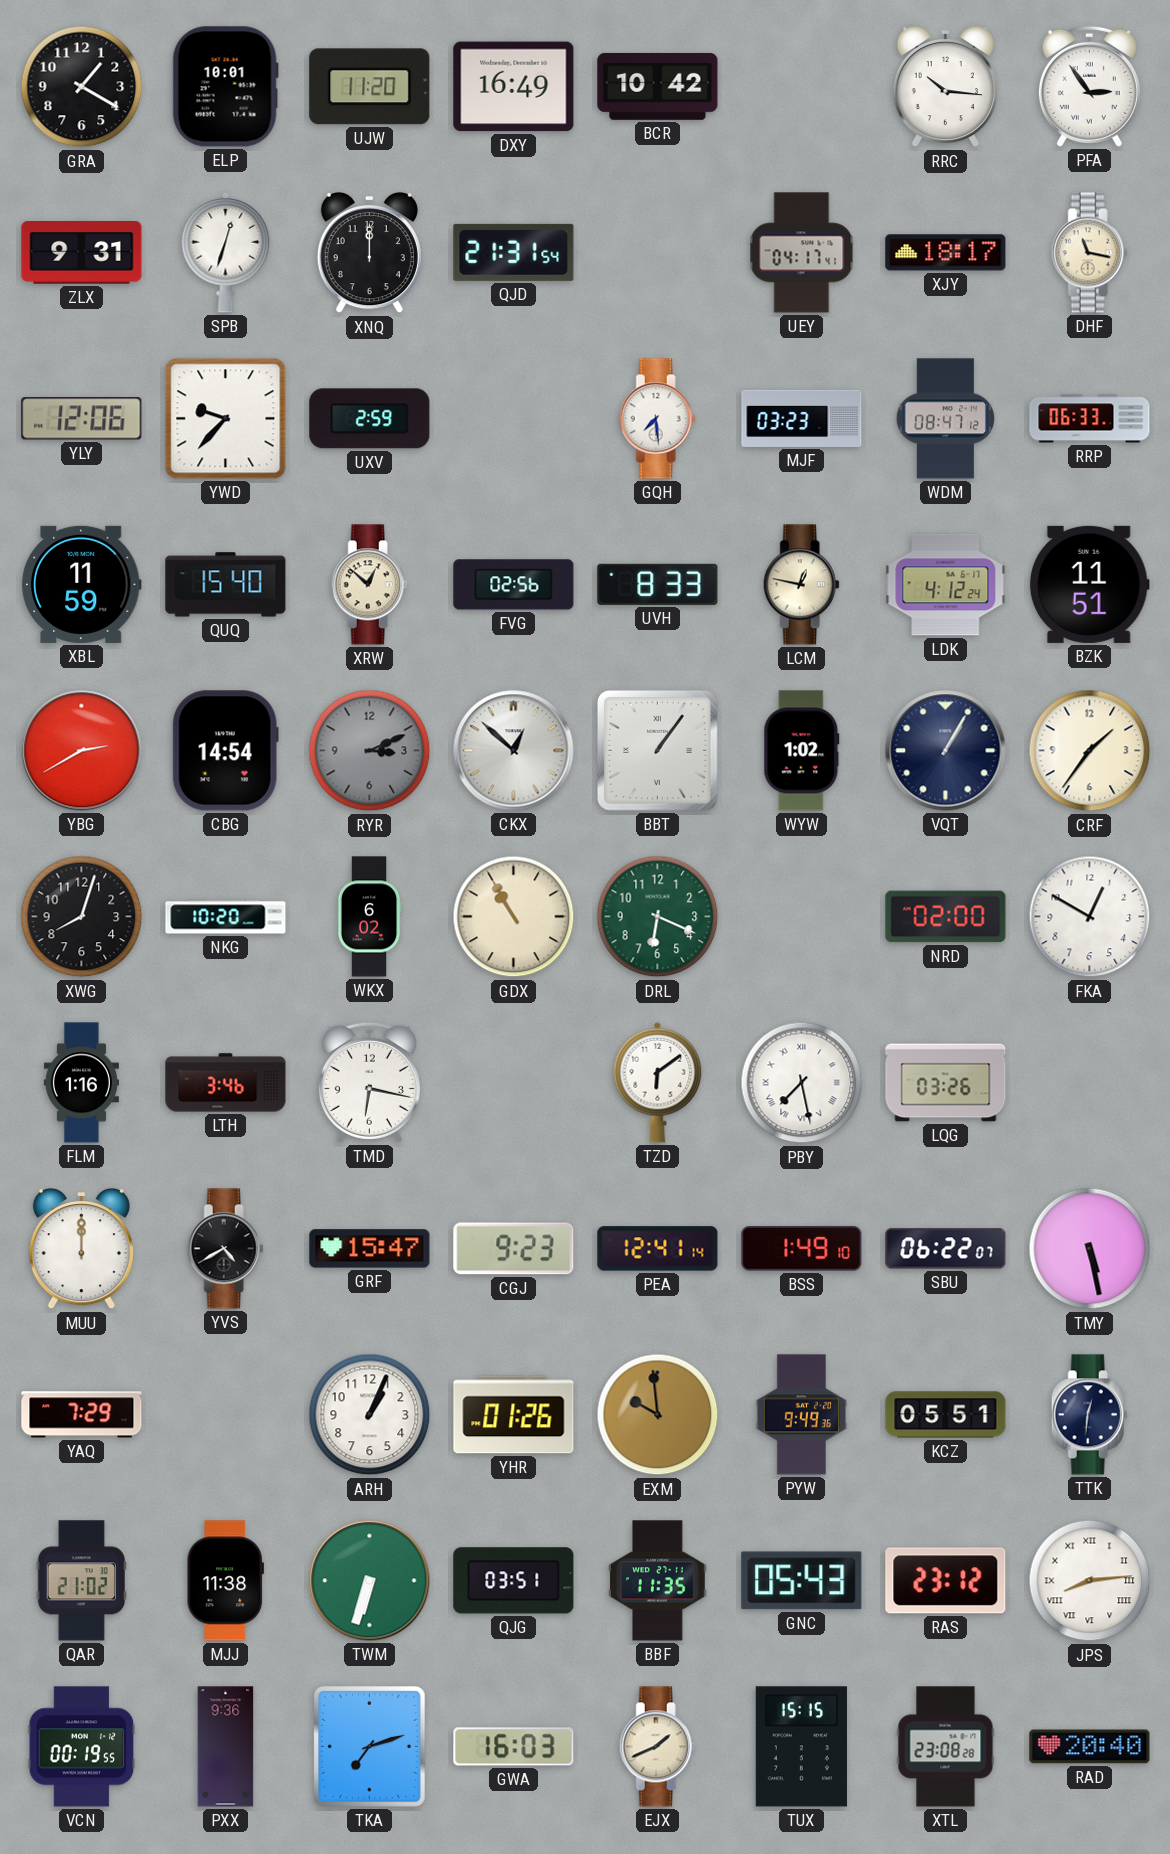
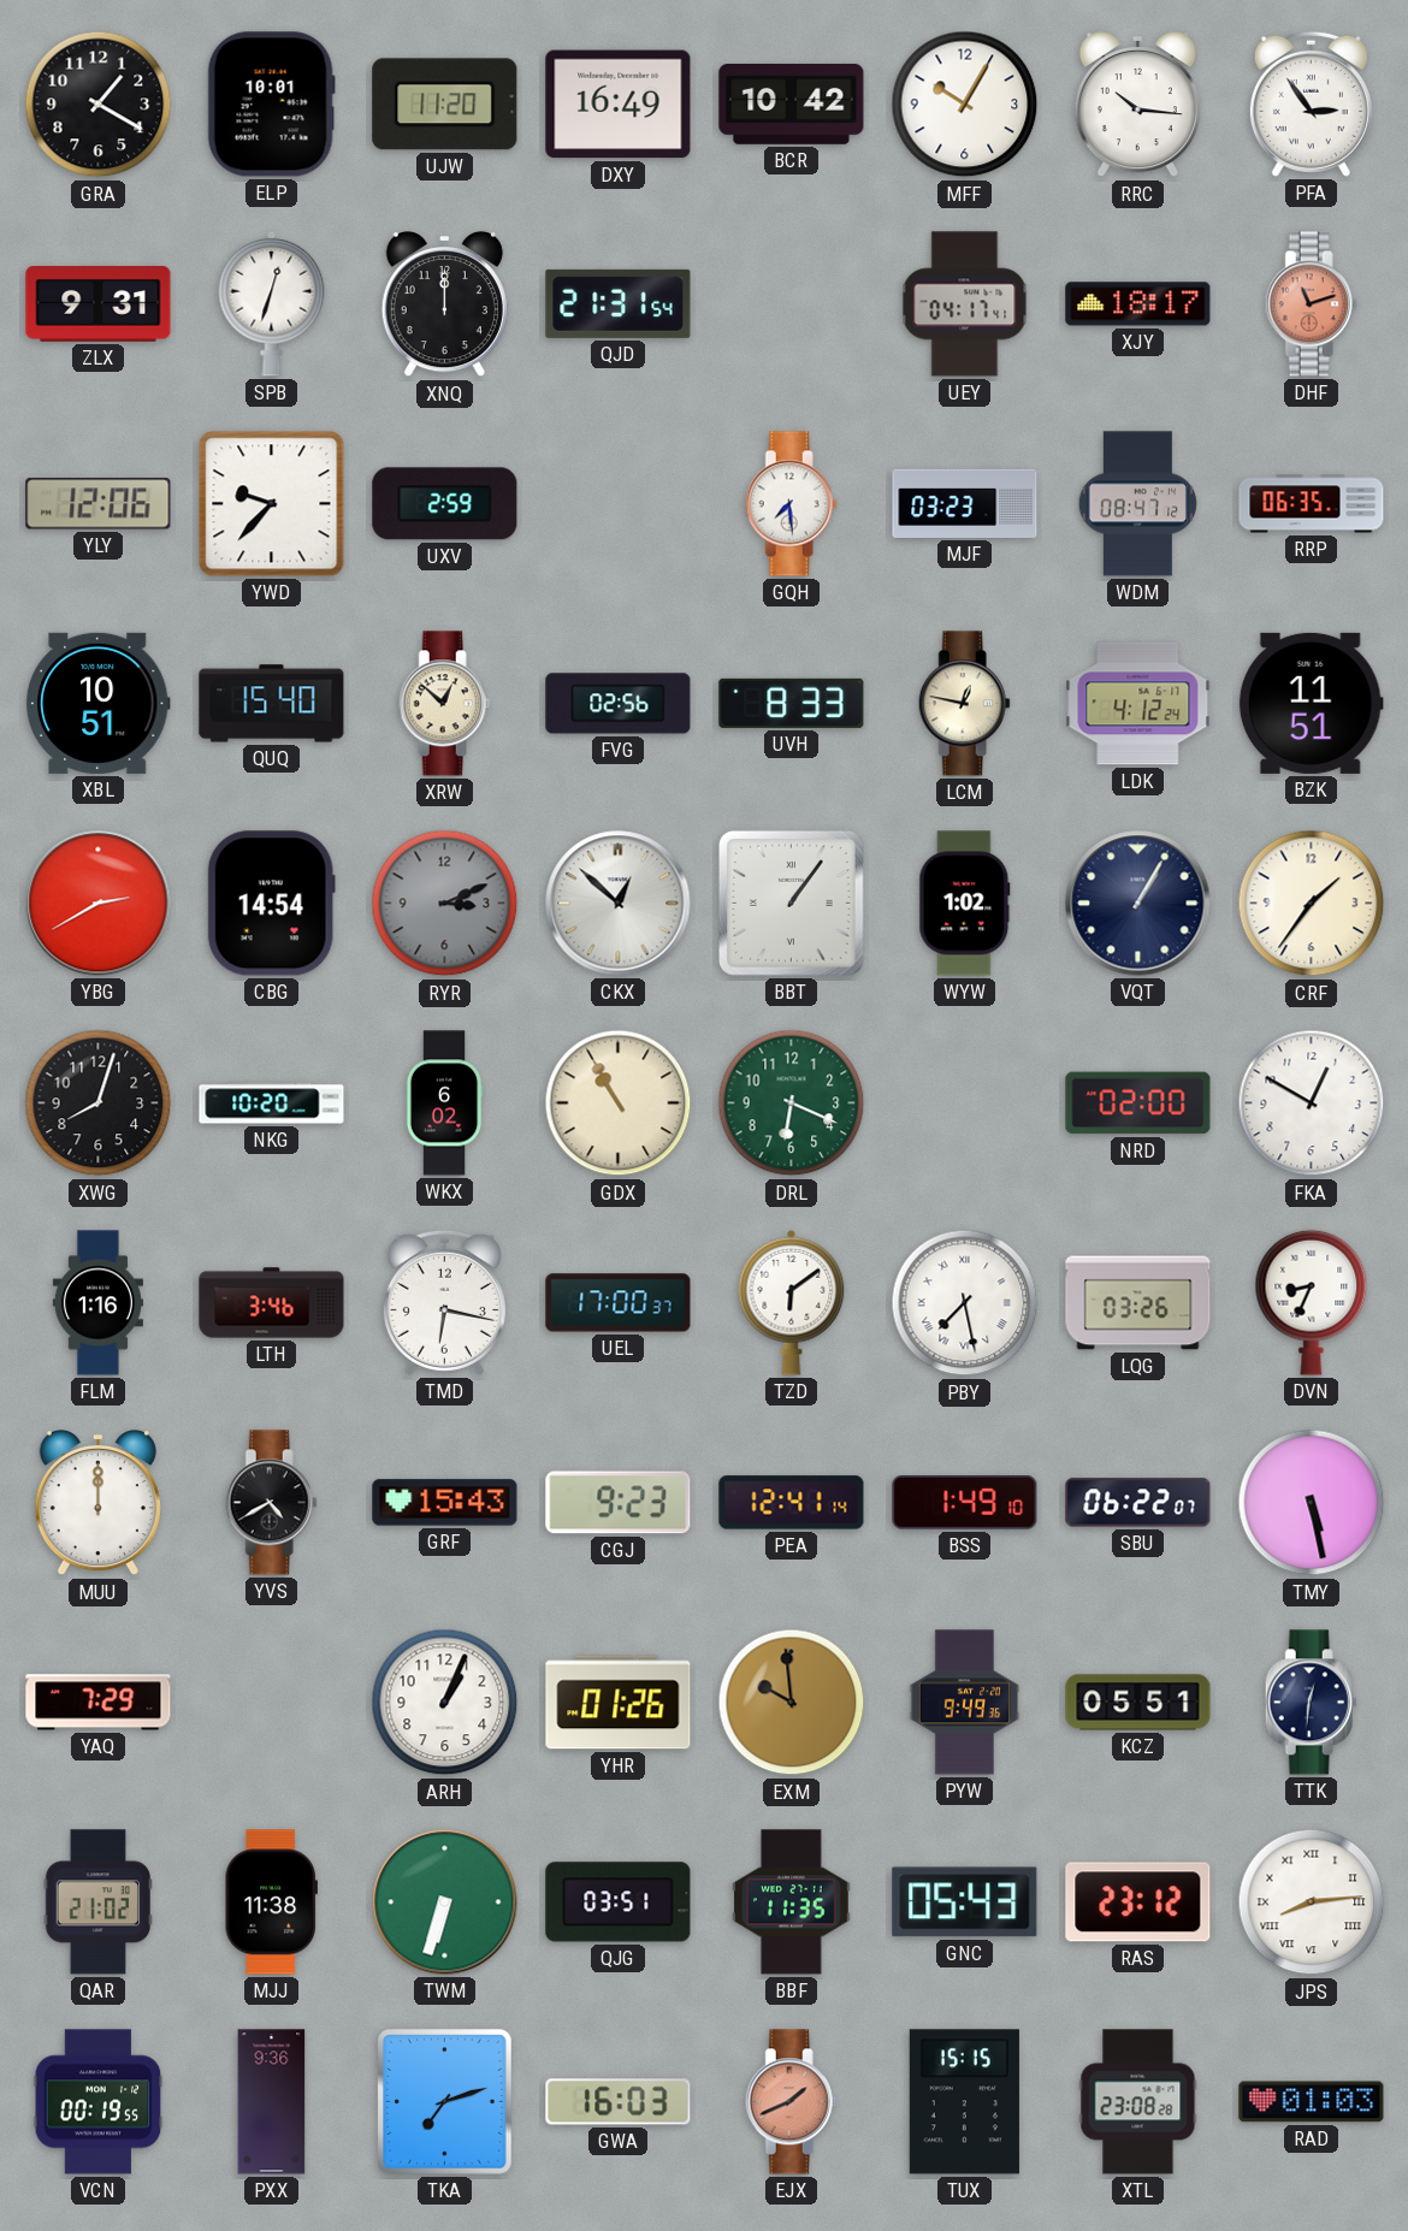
MFF: none -> 10:05
DHF: 11:17 -> 11:12
DHF dial: cream -> salmon
RRP: 06:33 -> 06:35
XBL: 11:59 -> 10:51
UEL: none -> 17:00
DVN: none -> 8:34
GRF: 15:47 -> 15:43
EJX dial: cream -> salmon
RAD: 20:40 -> 01:03
